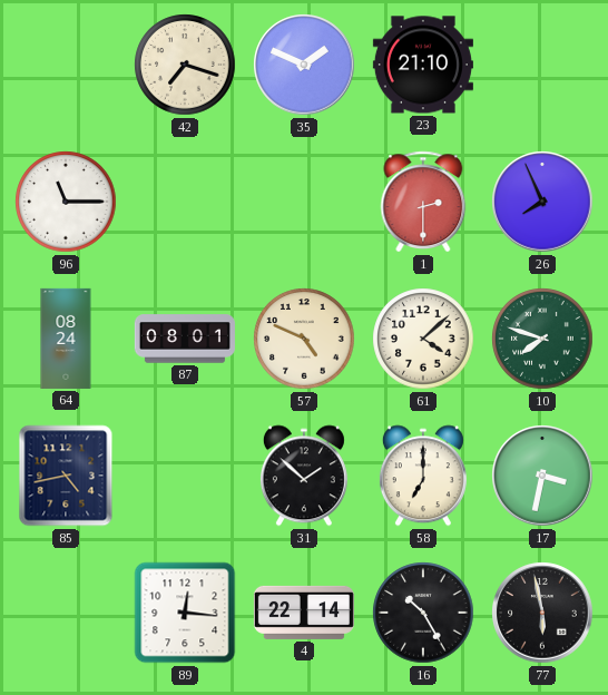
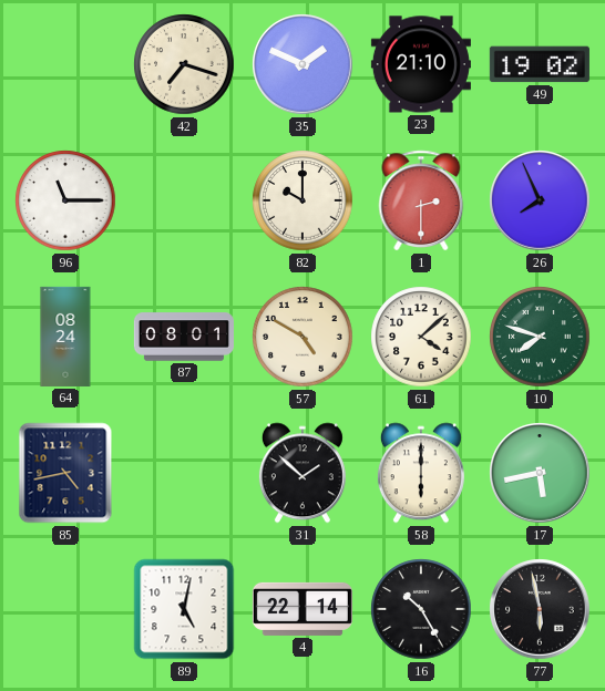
49: none -> 19:02
82: none -> 10:00
57: 4:49 -> 4:50
58: 7:00 -> 6:00
17: 3:32 -> 5:43
89: 12:16 -> 5:02
